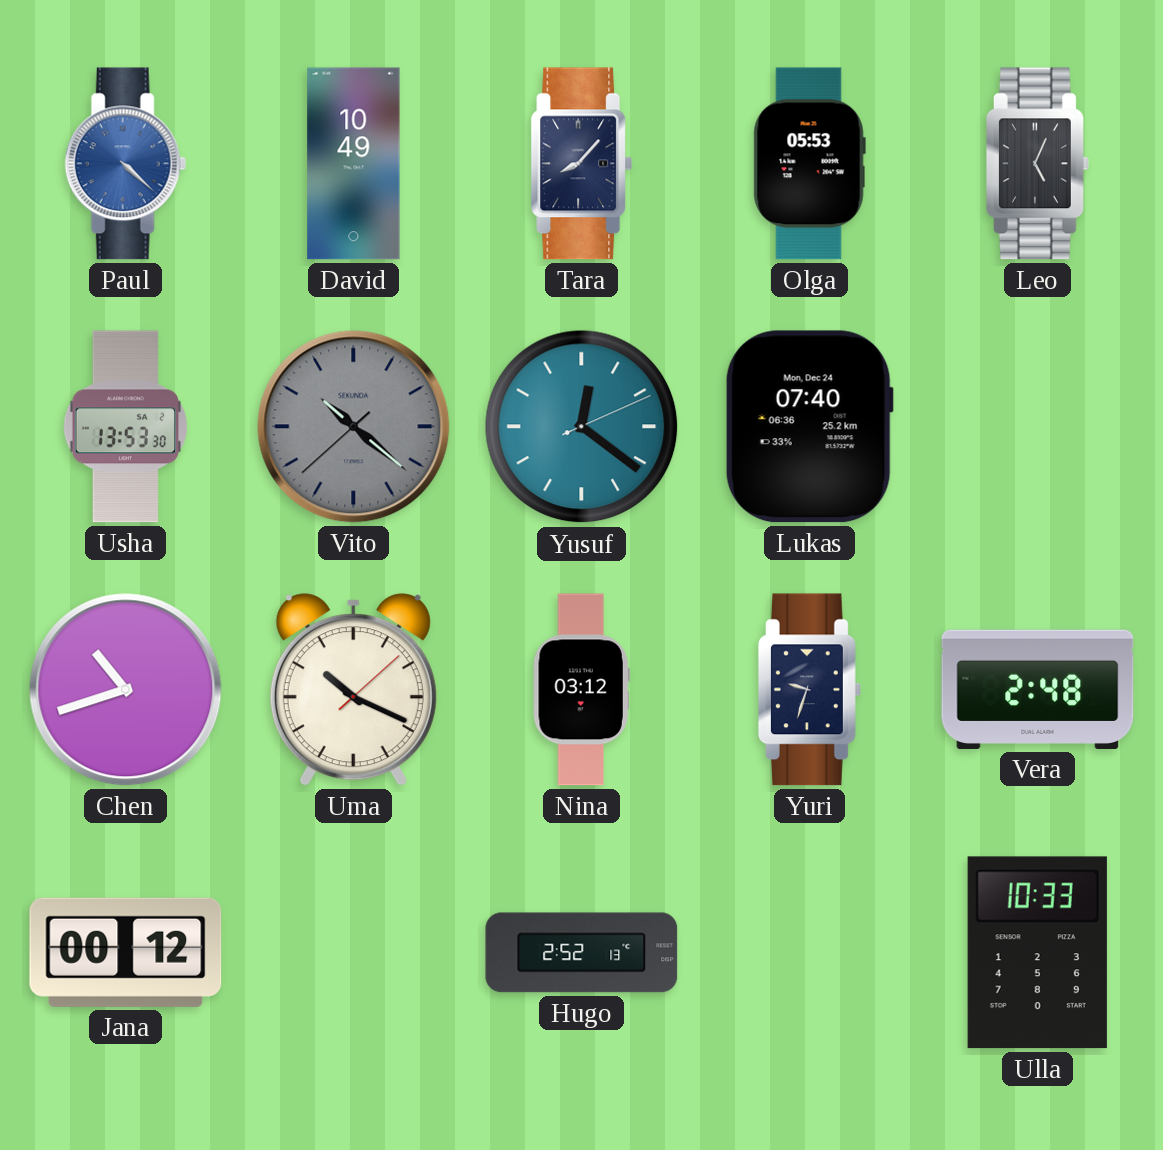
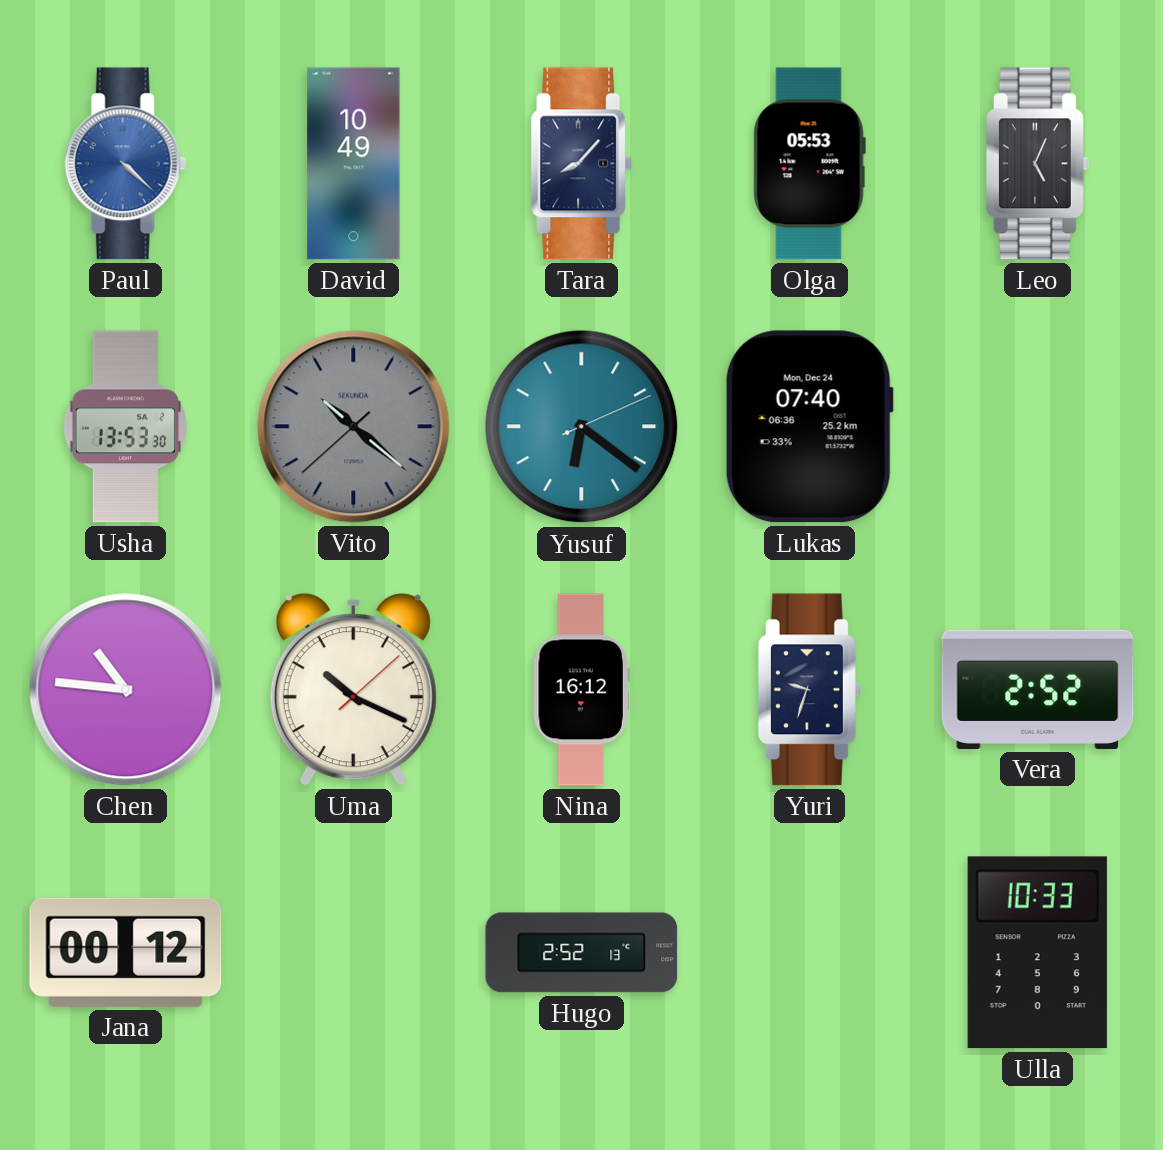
Yusuf: 12:21 -> 6:21
Chen: 10:42 -> 10:46
Nina: 03:12 -> 16:12
Vera: 2:48 -> 2:52
